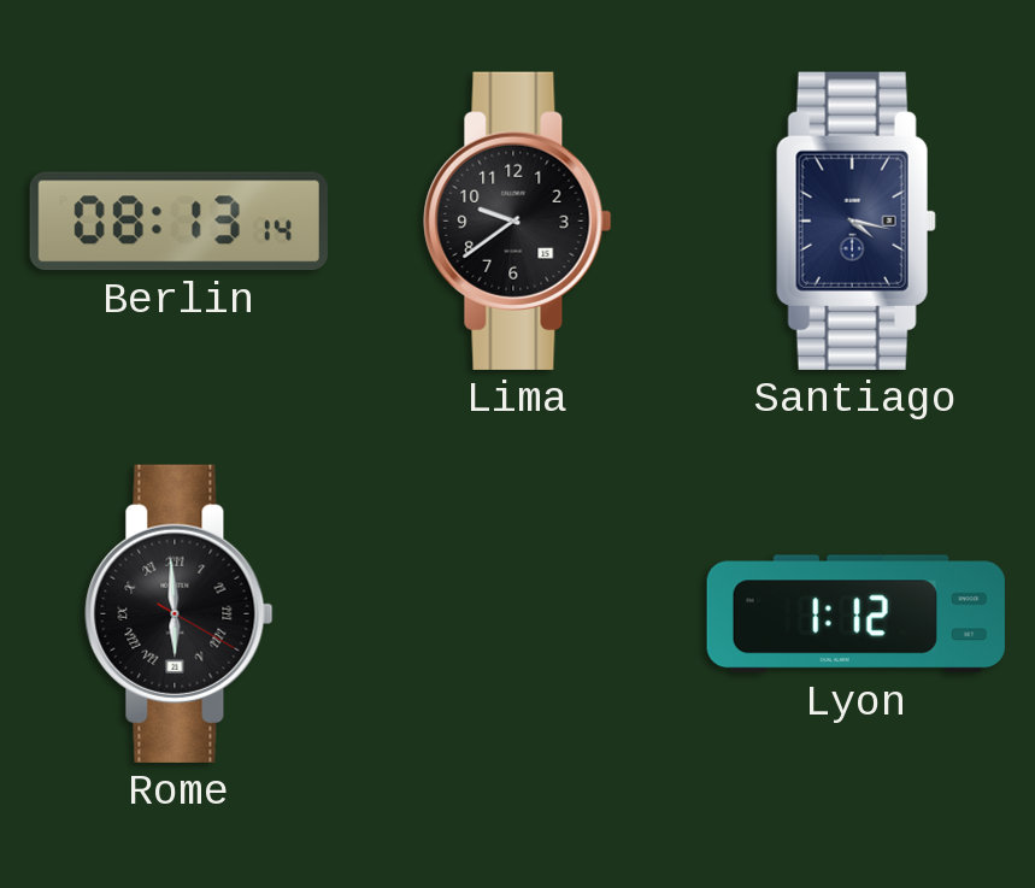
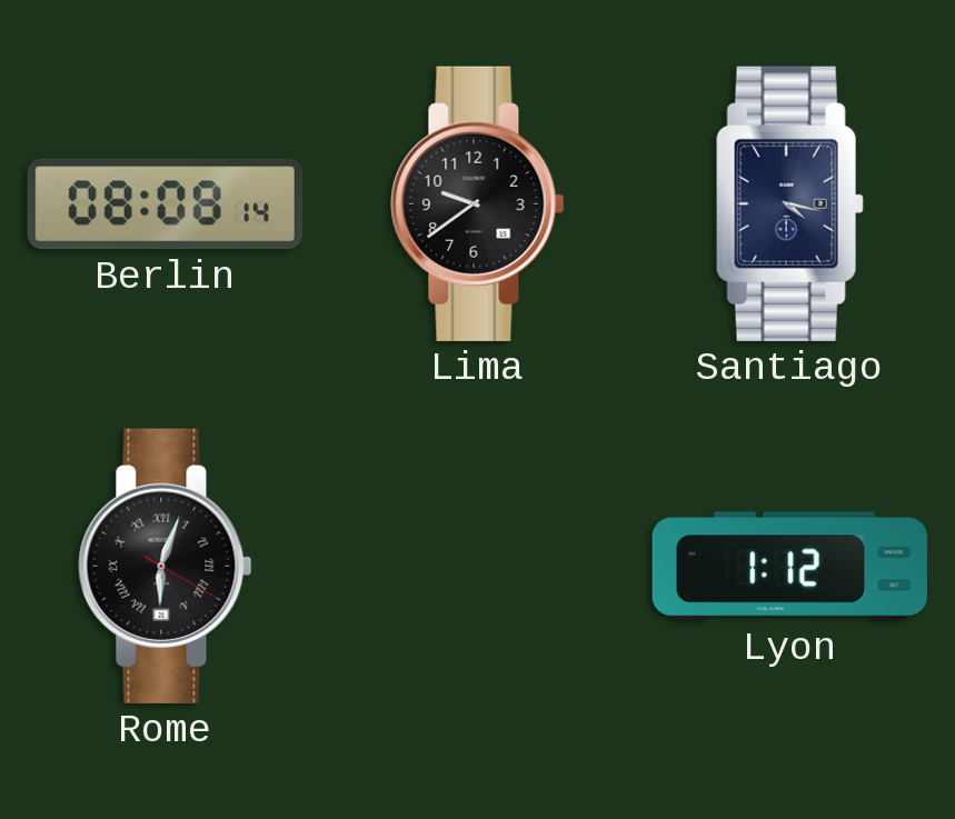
Berlin: 08:13 -> 08:08
Rome: 5:59 -> 6:03
